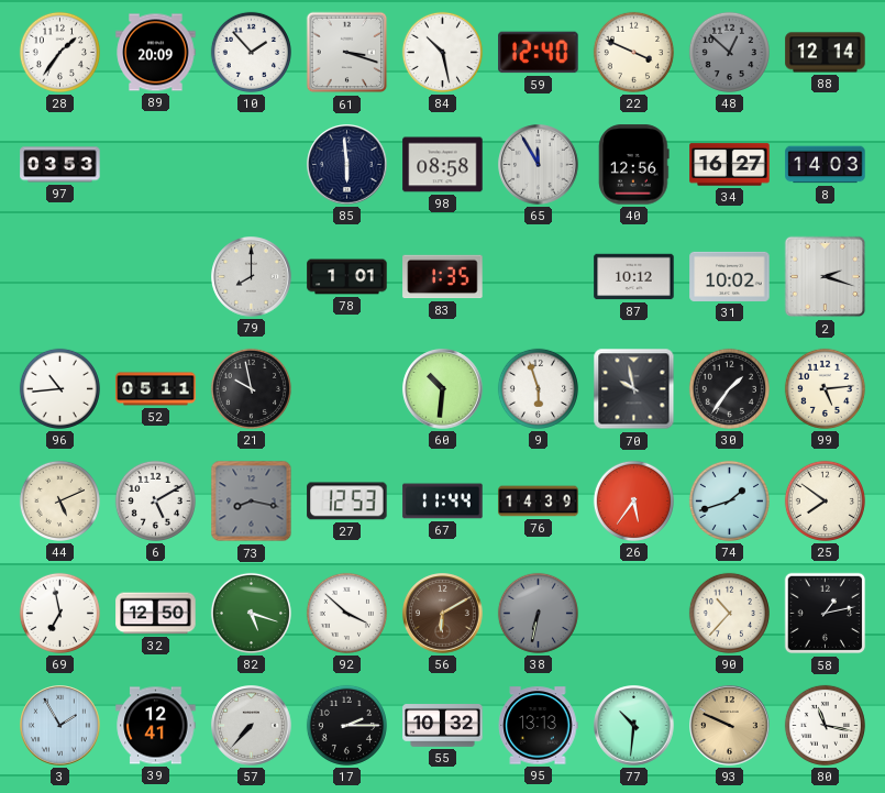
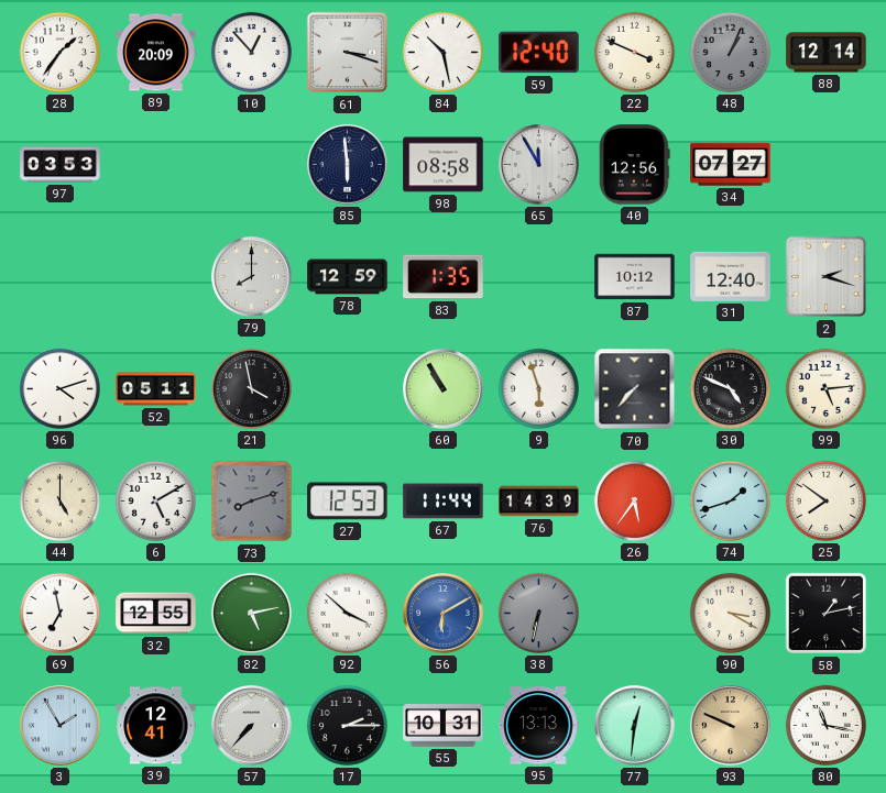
10: 1:53 -> 12:53
48: 12:52 -> 1:04
34: 16:27 -> 07:27
8: 14:03 -> none
78: 1:01 -> 12:59
31: 10:02 -> 12:40
96: 10:44 -> 4:12
21: 9:58 -> 3:58
60: 10:31 -> 10:55
70: 9:58 -> 7:37
30: 1:36 -> 4:49
44: 5:11 -> 5:00
73: 8:17 -> 8:12
32: 12:50 -> 12:55
82: 5:18 -> 5:13
56 dial: brown -> blue
90: 10:37 -> 3:20
55: 10:32 -> 10:31
77: 10:31 -> 12:31
